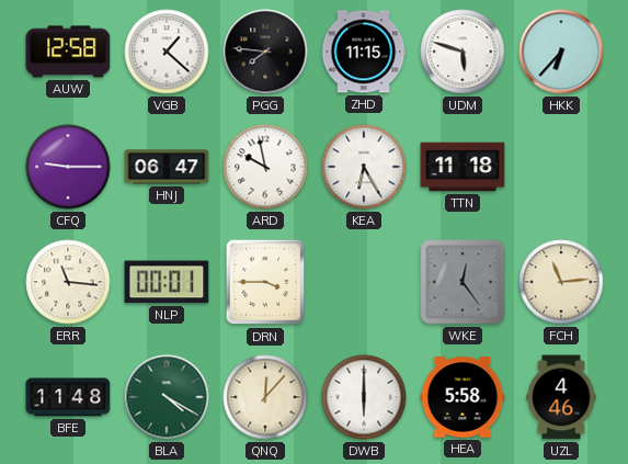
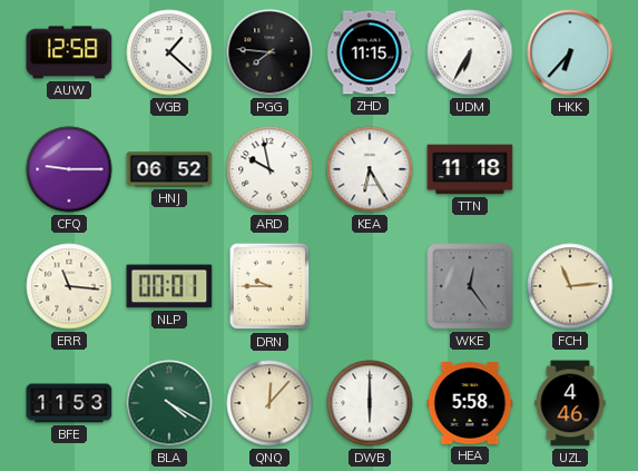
UDM: 5:48 -> 6:35
HNJ: 06:47 -> 06:52
DRN: 3:45 -> 9:45
BFE: 11:48 -> 11:53
